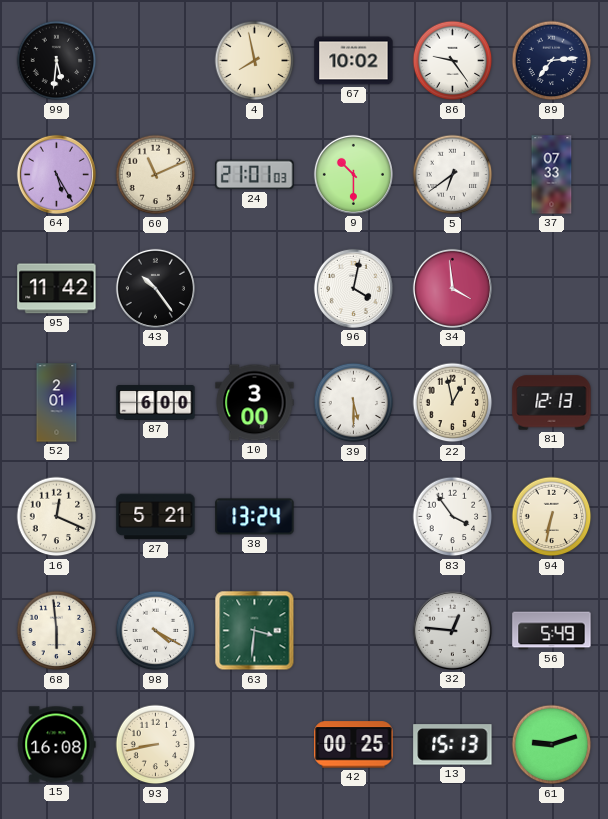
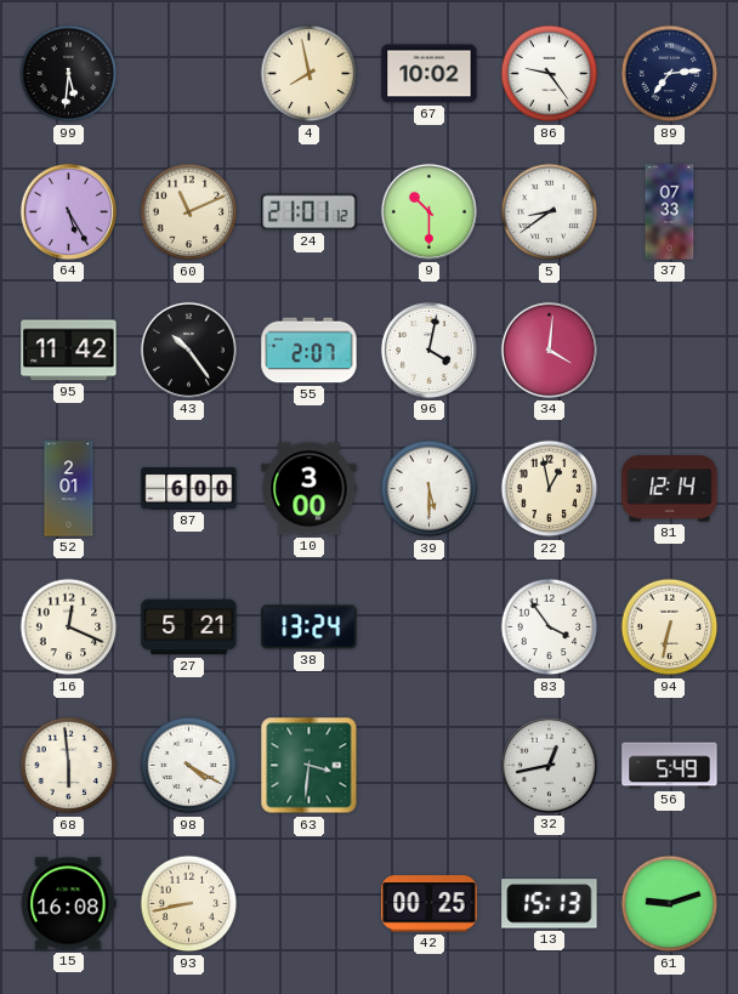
24: 21:01:03 -> 21:01:12
5: 6:39 -> 8:39
55: none -> 2:07
34: 3:59 -> 4:01
81: 12:13 -> 12:14
32: 12:46 -> 12:43
